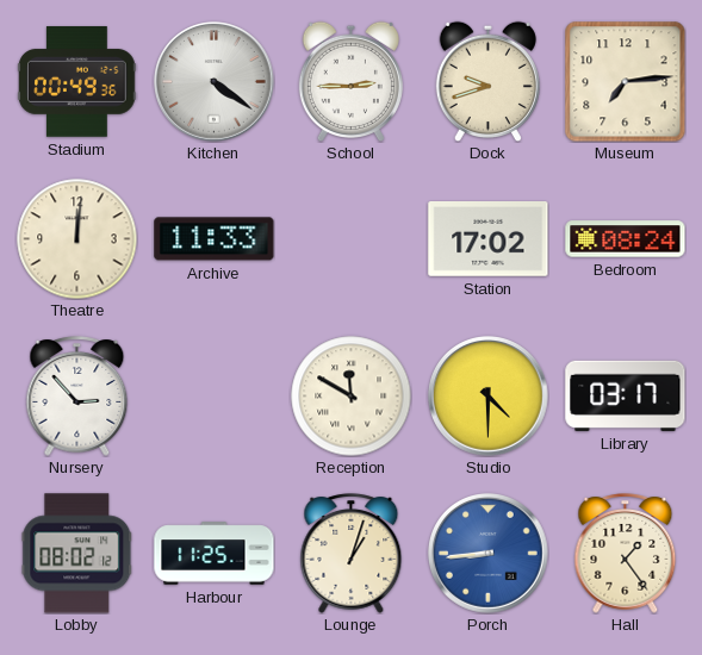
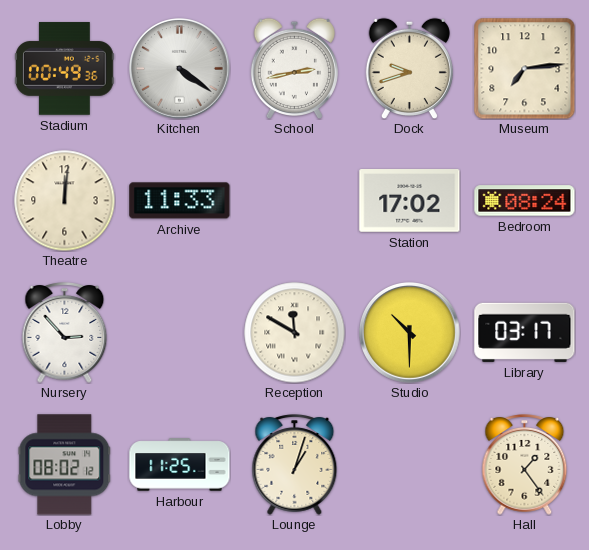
School: 2:45 -> 2:43
Studio: 4:30 -> 10:30
Porch: 8:44 -> none
